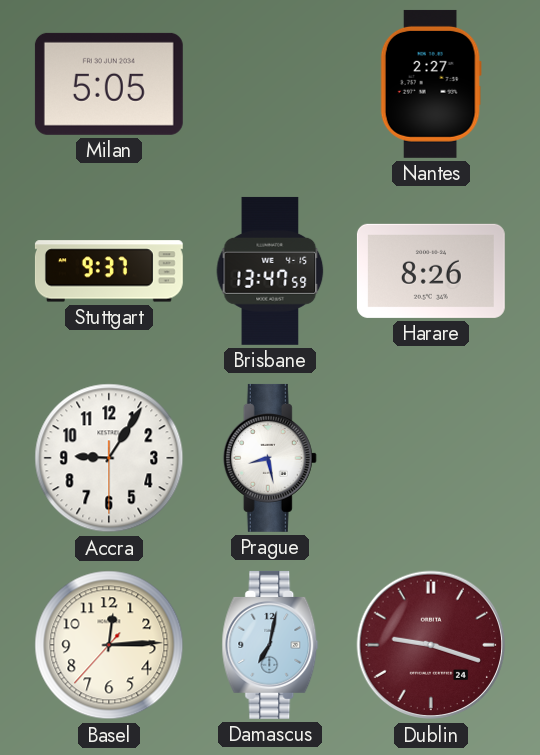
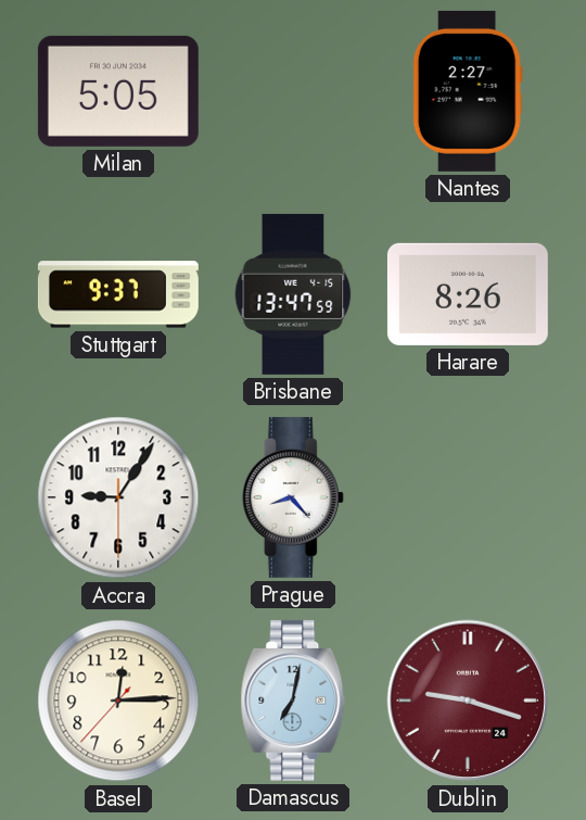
Prague: 8:28 -> 8:23
